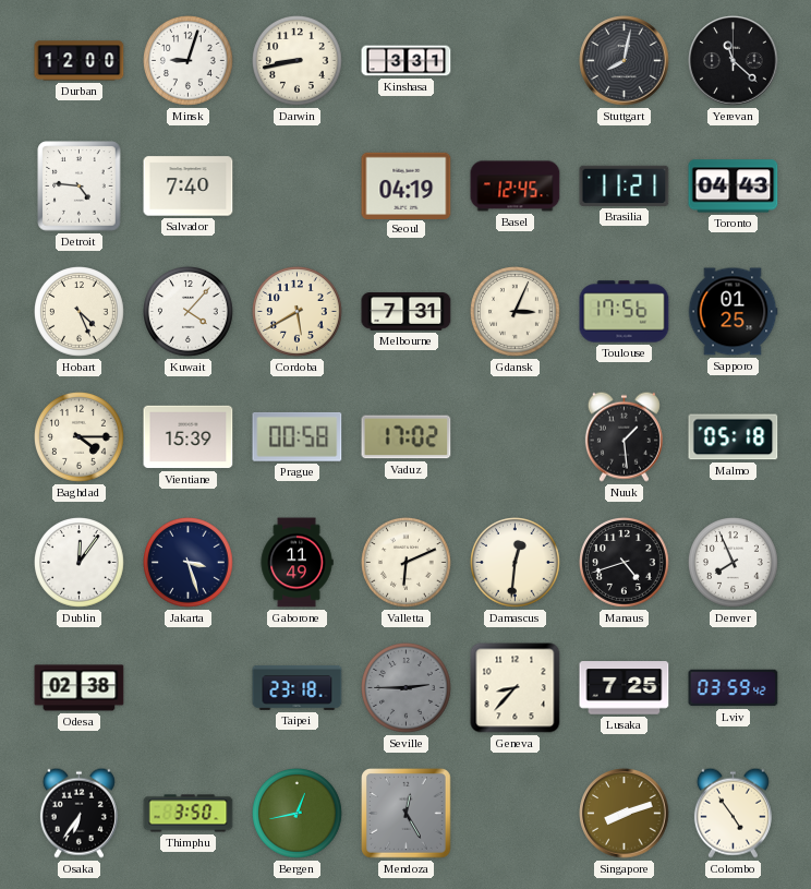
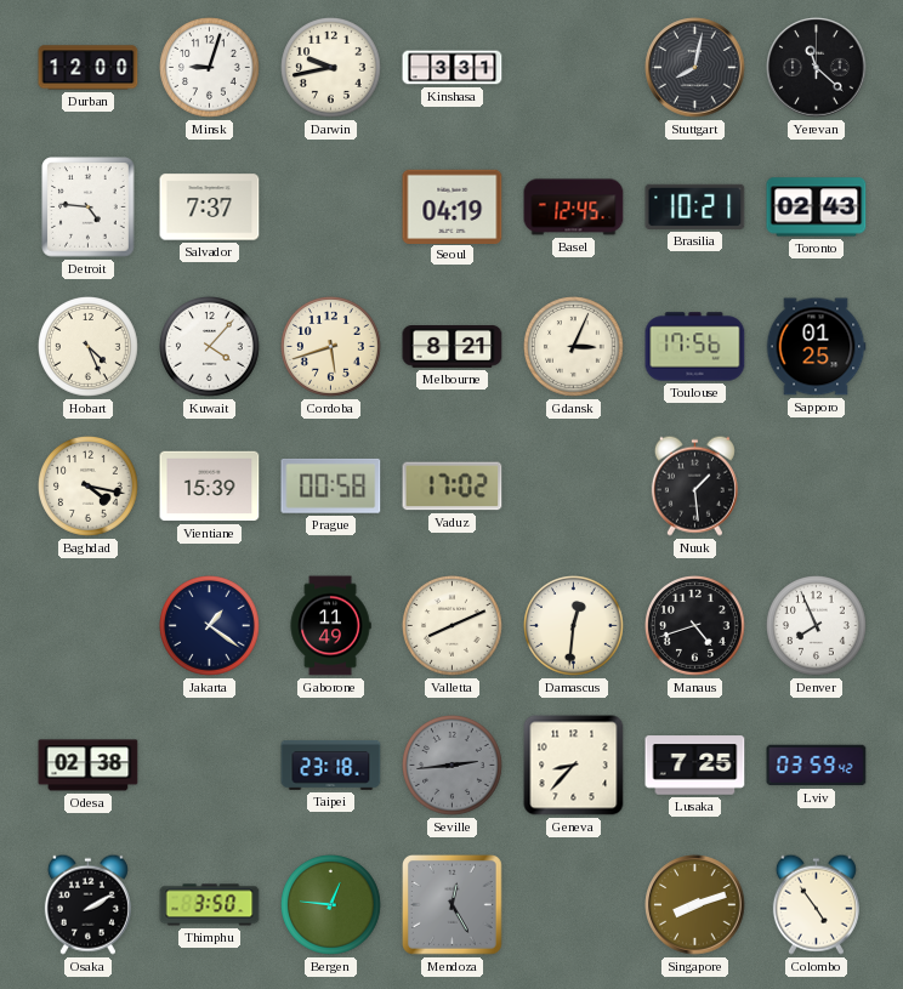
Darwin: 8:43 -> 9:43
Salvador: 7:40 -> 7:37
Brasilia: 11:21 -> 10:21
Toronto: 04:43 -> 02:43
Cordoba: 5:40 -> 5:42
Melbourne: 7:31 -> 8:21
Baghdad: 4:15 -> 4:17
Malmo: 05:18 -> none
Dublin: 12:06 -> none
Jakarta: 3:27 -> 1:21
Valletta: 6:11 -> 8:11
Seville: 2:45 -> 2:44
Osaka: 6:36 -> 2:10
Bergen: 12:43 -> 12:46
